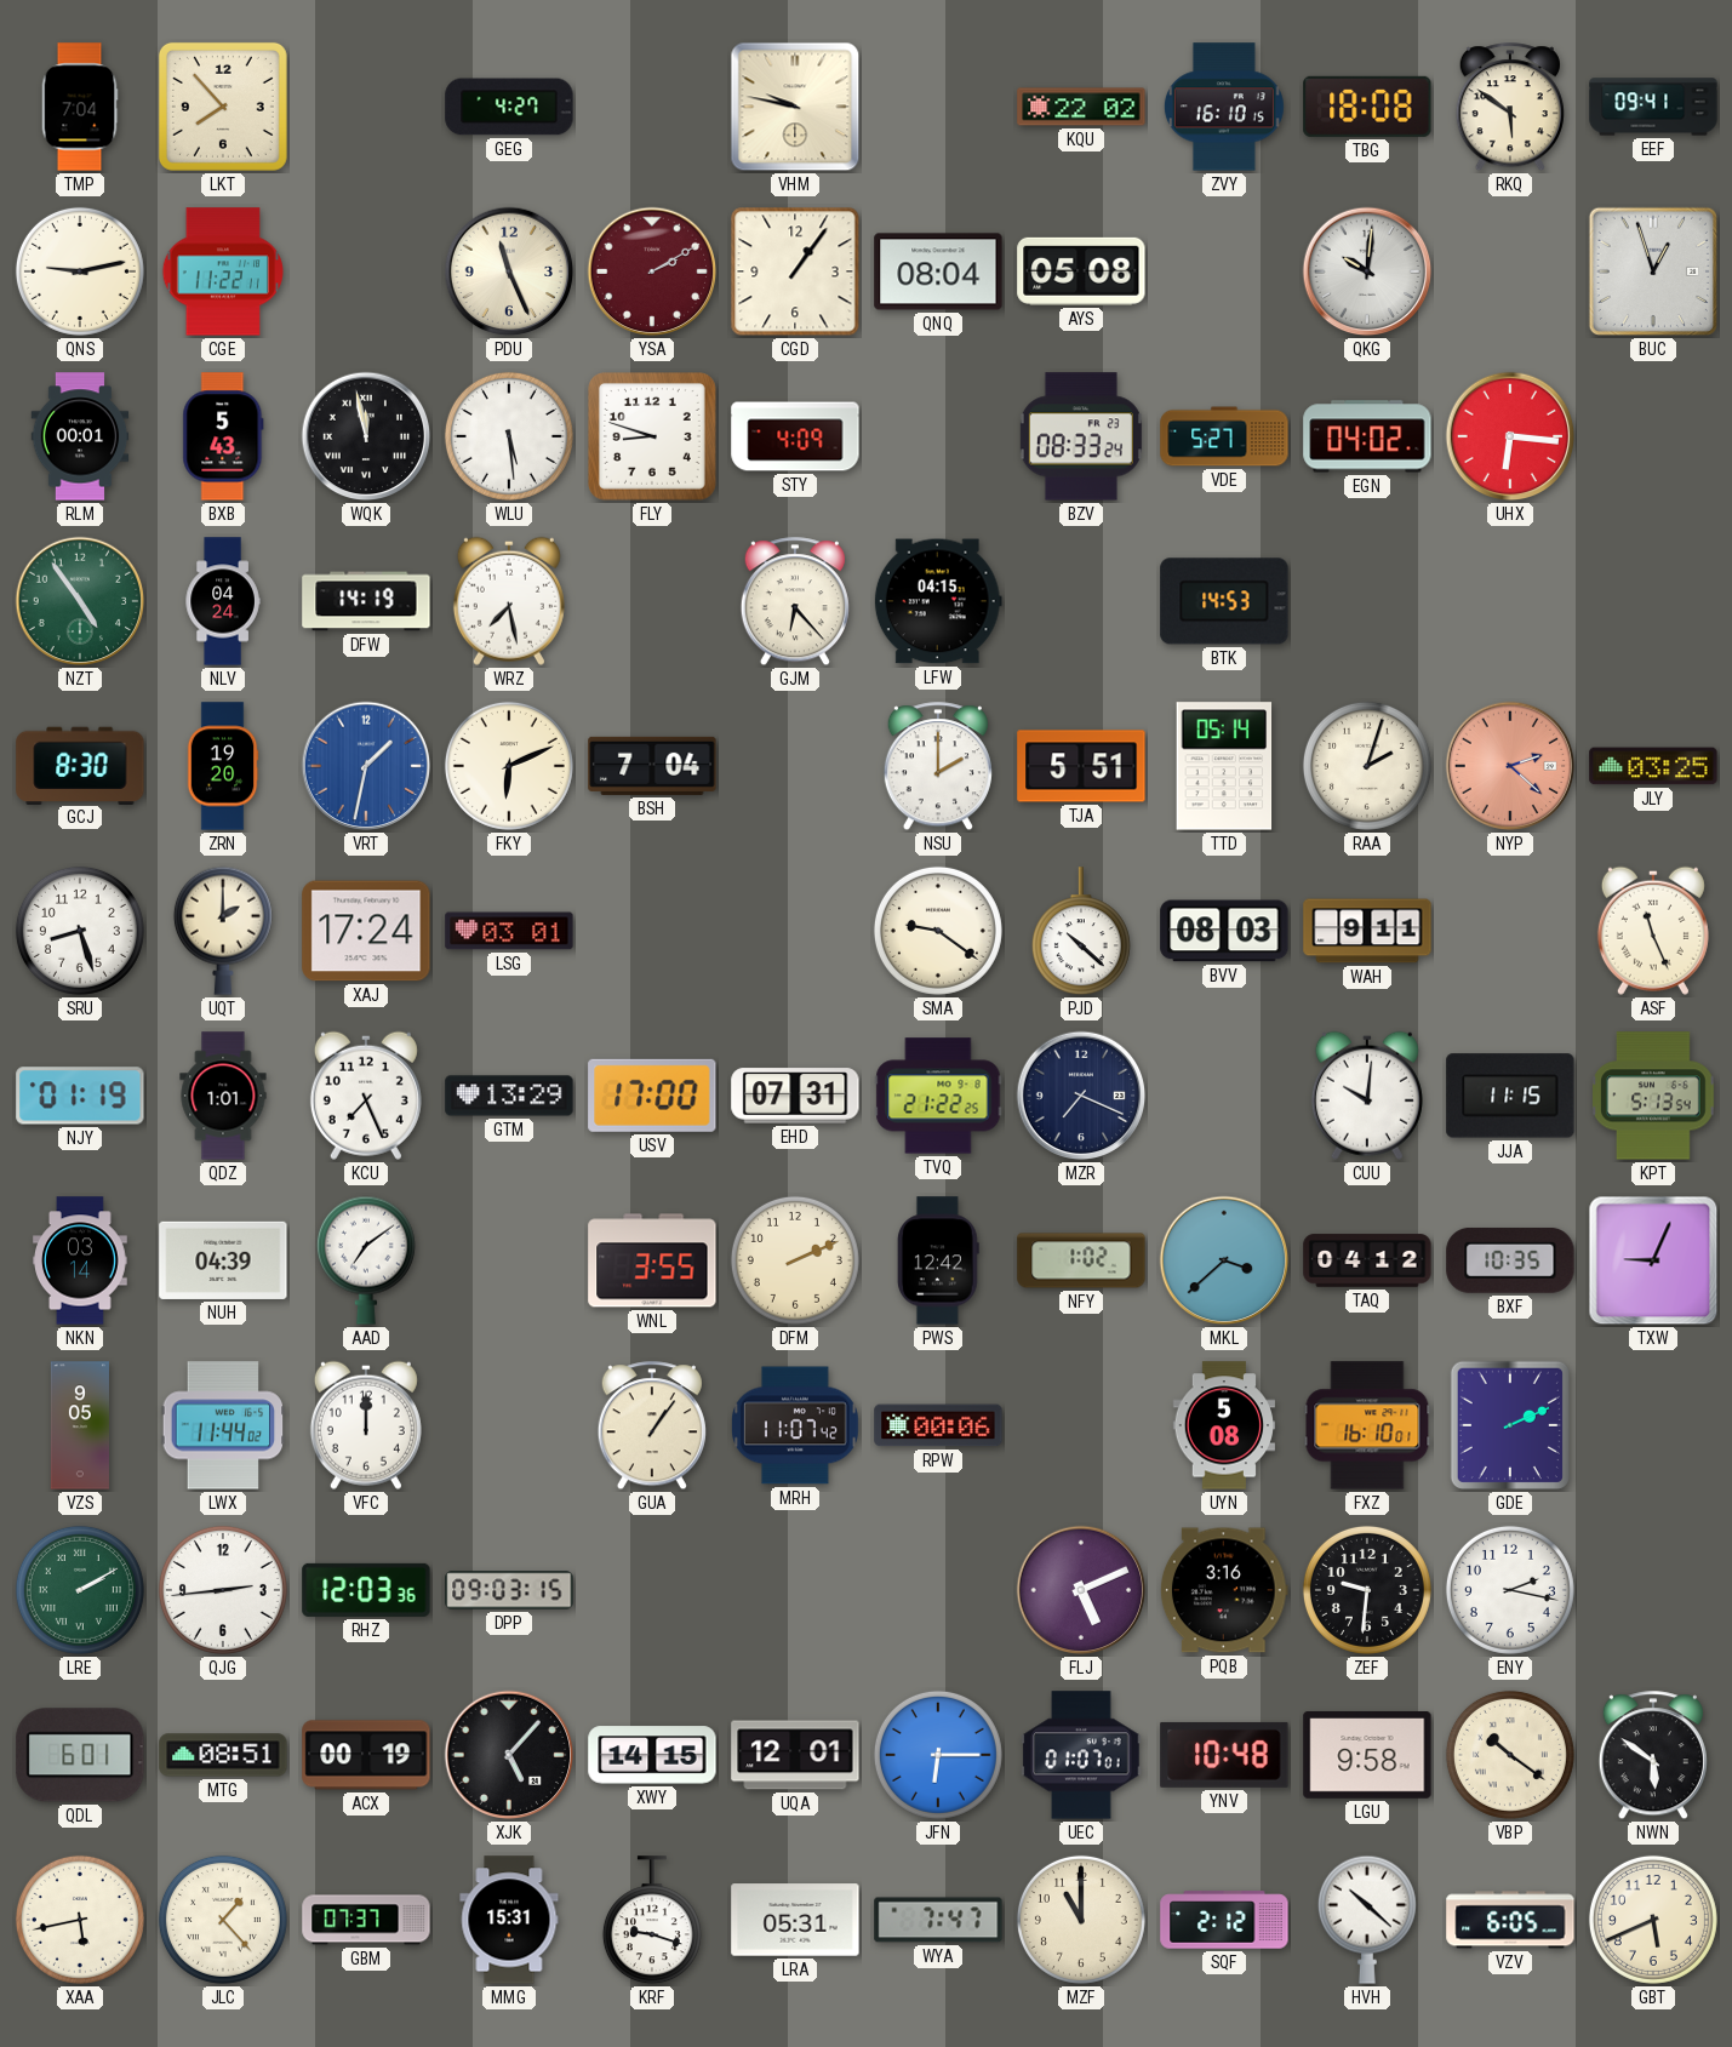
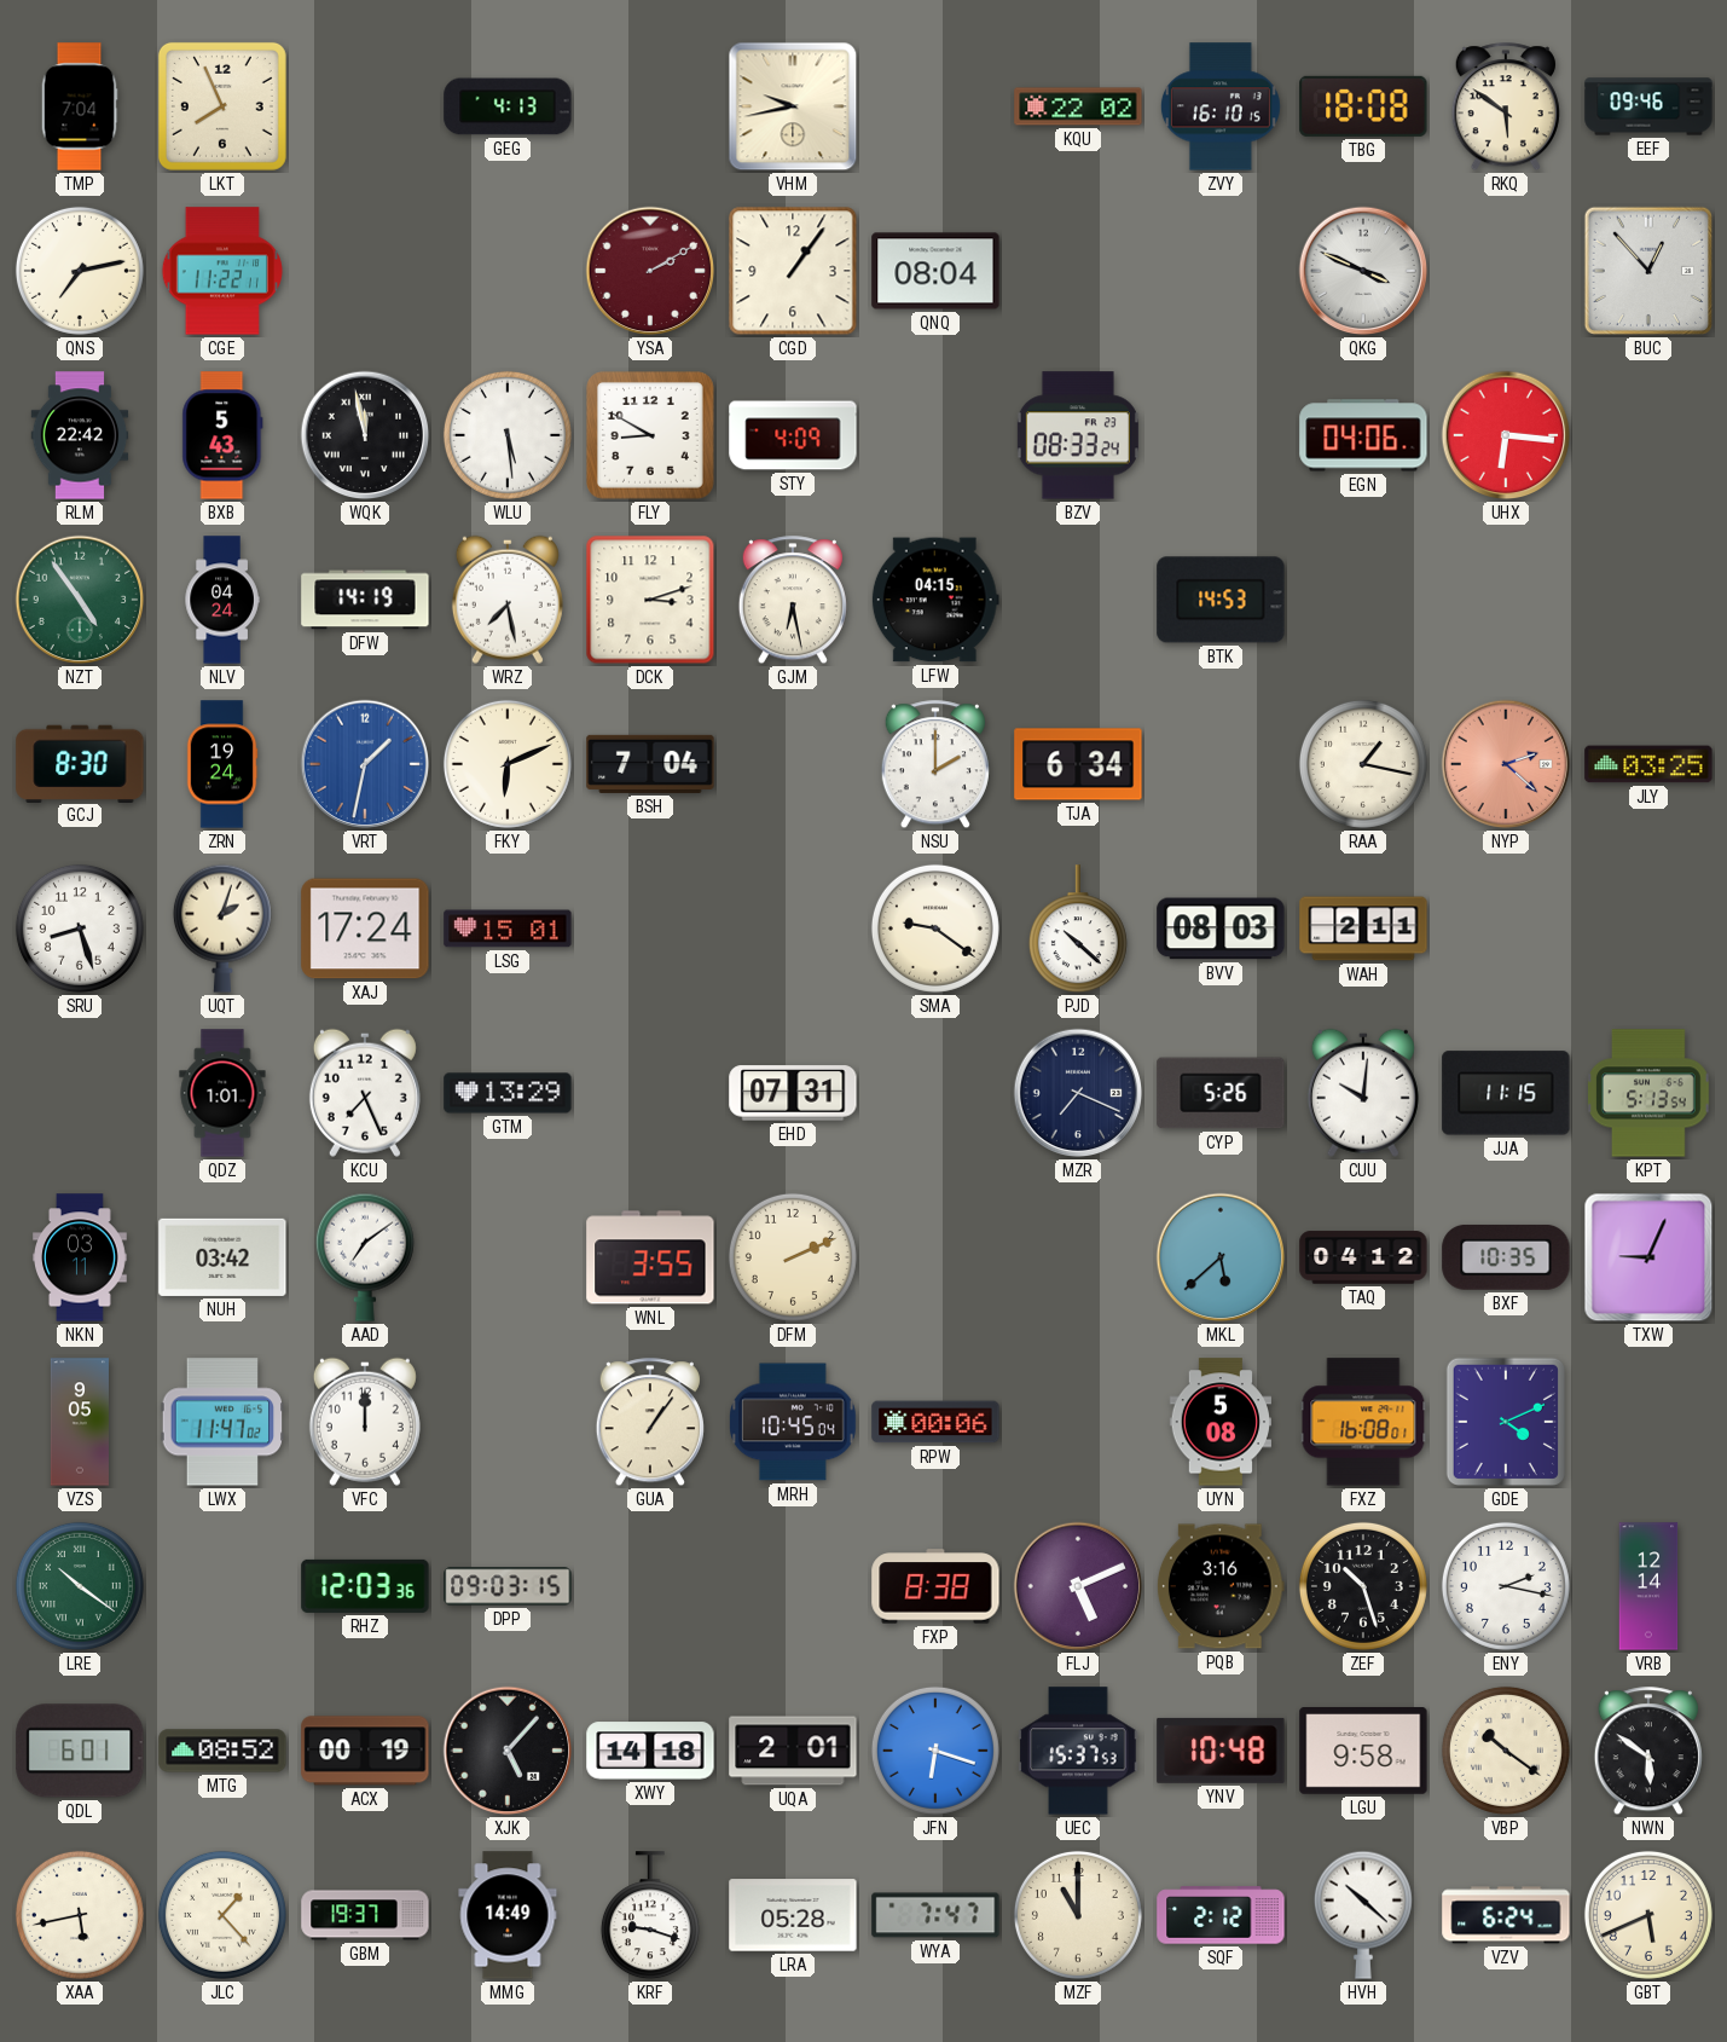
LKT: 7:53 -> 7:56
GEG: 4:27 -> 4:13
VHM: 9:47 -> 9:43
EEF: 09:41 -> 09:46
QNS: 9:13 -> 7:13
PDU: 11:26 -> none
AYS: 05:08 -> none
QKG: 10:01 -> 3:49
BUC: 12:57 -> 12:53
RLM: 00:01 -> 22:42
FLY: 8:48 -> 8:50
VDE: 5:27 -> none
EGN: 04:02 -> 04:06
DCK: none -> 3:12
GJM: 6:23 -> 6:28
ZRN: 19:20 -> 19:24
TJA: 5:51 -> 6:34
TTD: 05:14 -> none
RAA: 2:03 -> 1:17
UQT: 2:00 -> 2:03
LSG: 03:01 -> 15:01
WAH: 9:11 -> 2:11
ASF: 11:26 -> none
NJY: 01:19 -> none
USV: 17:00 -> none
TVQ: 21:22 -> none
CYP: none -> 5:26
NKN: 03:14 -> 03:11
NUH: 04:39 -> 03:42
PWS: 12:42 -> none
NFY: 1:02 -> none
MKL: 3:38 -> 5:38
LWX: 11:44 -> 11:47
MRH: 11:07 -> 10:45
FXZ: 16:10 -> 16:08
GDE: 2:11 -> 4:11
LRE: 2:10 -> 10:21
QJG: 2:44 -> none
FXP: none -> 8:38
ZEF: 9:31 -> 10:27
VRB: none -> 12:14
MTG: 08:51 -> 08:52
XWY: 14:15 -> 14:18
UQA: 12:01 -> 2:01
JFN: 6:15 -> 6:18
UEC: 01:07 -> 15:37
GBM: 07:37 -> 19:37
MMG: 15:31 -> 14:49
LRA: 05:31 -> 05:28
VZV: 6:05 -> 6:24
